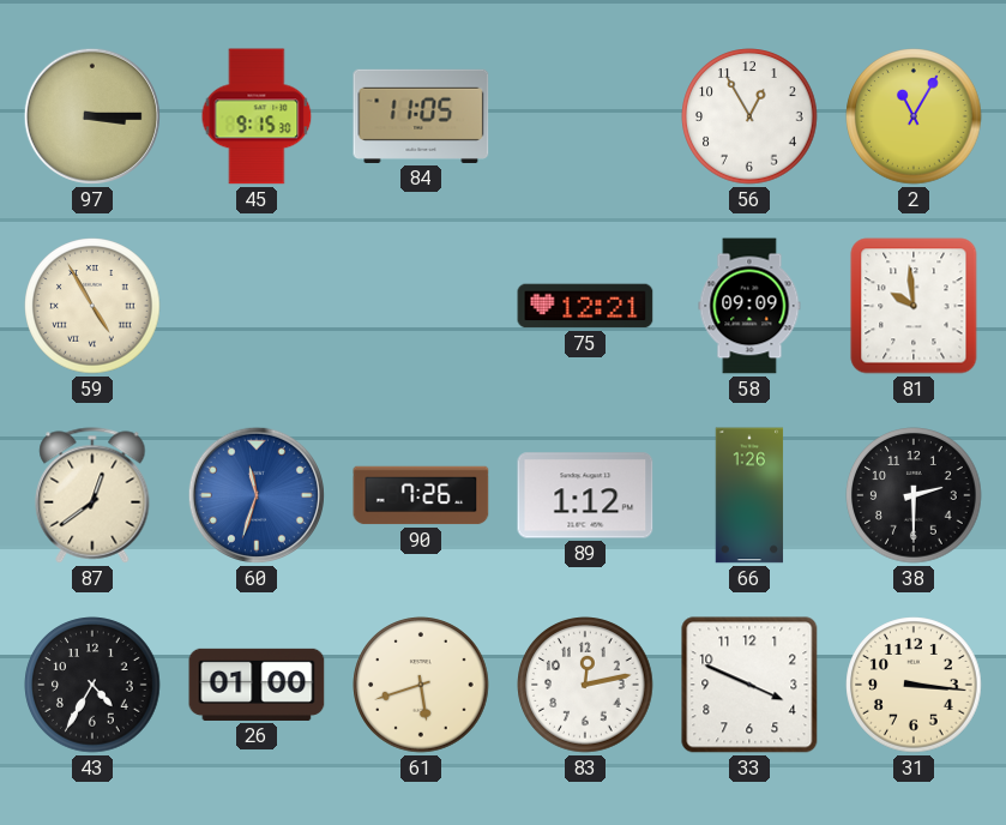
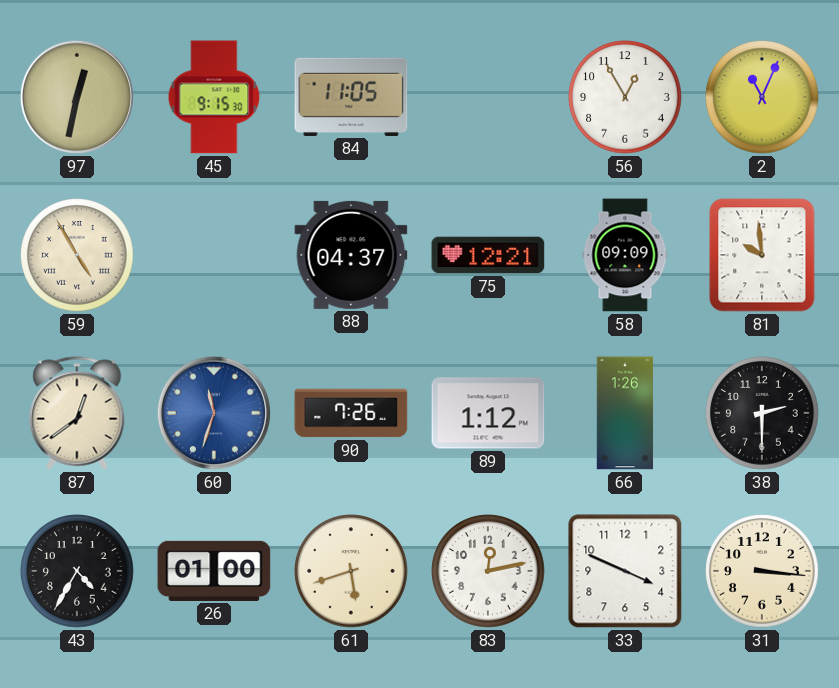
97: 3:15 -> 12:32
2: 11:05 -> 11:04
88: none -> 04:37
